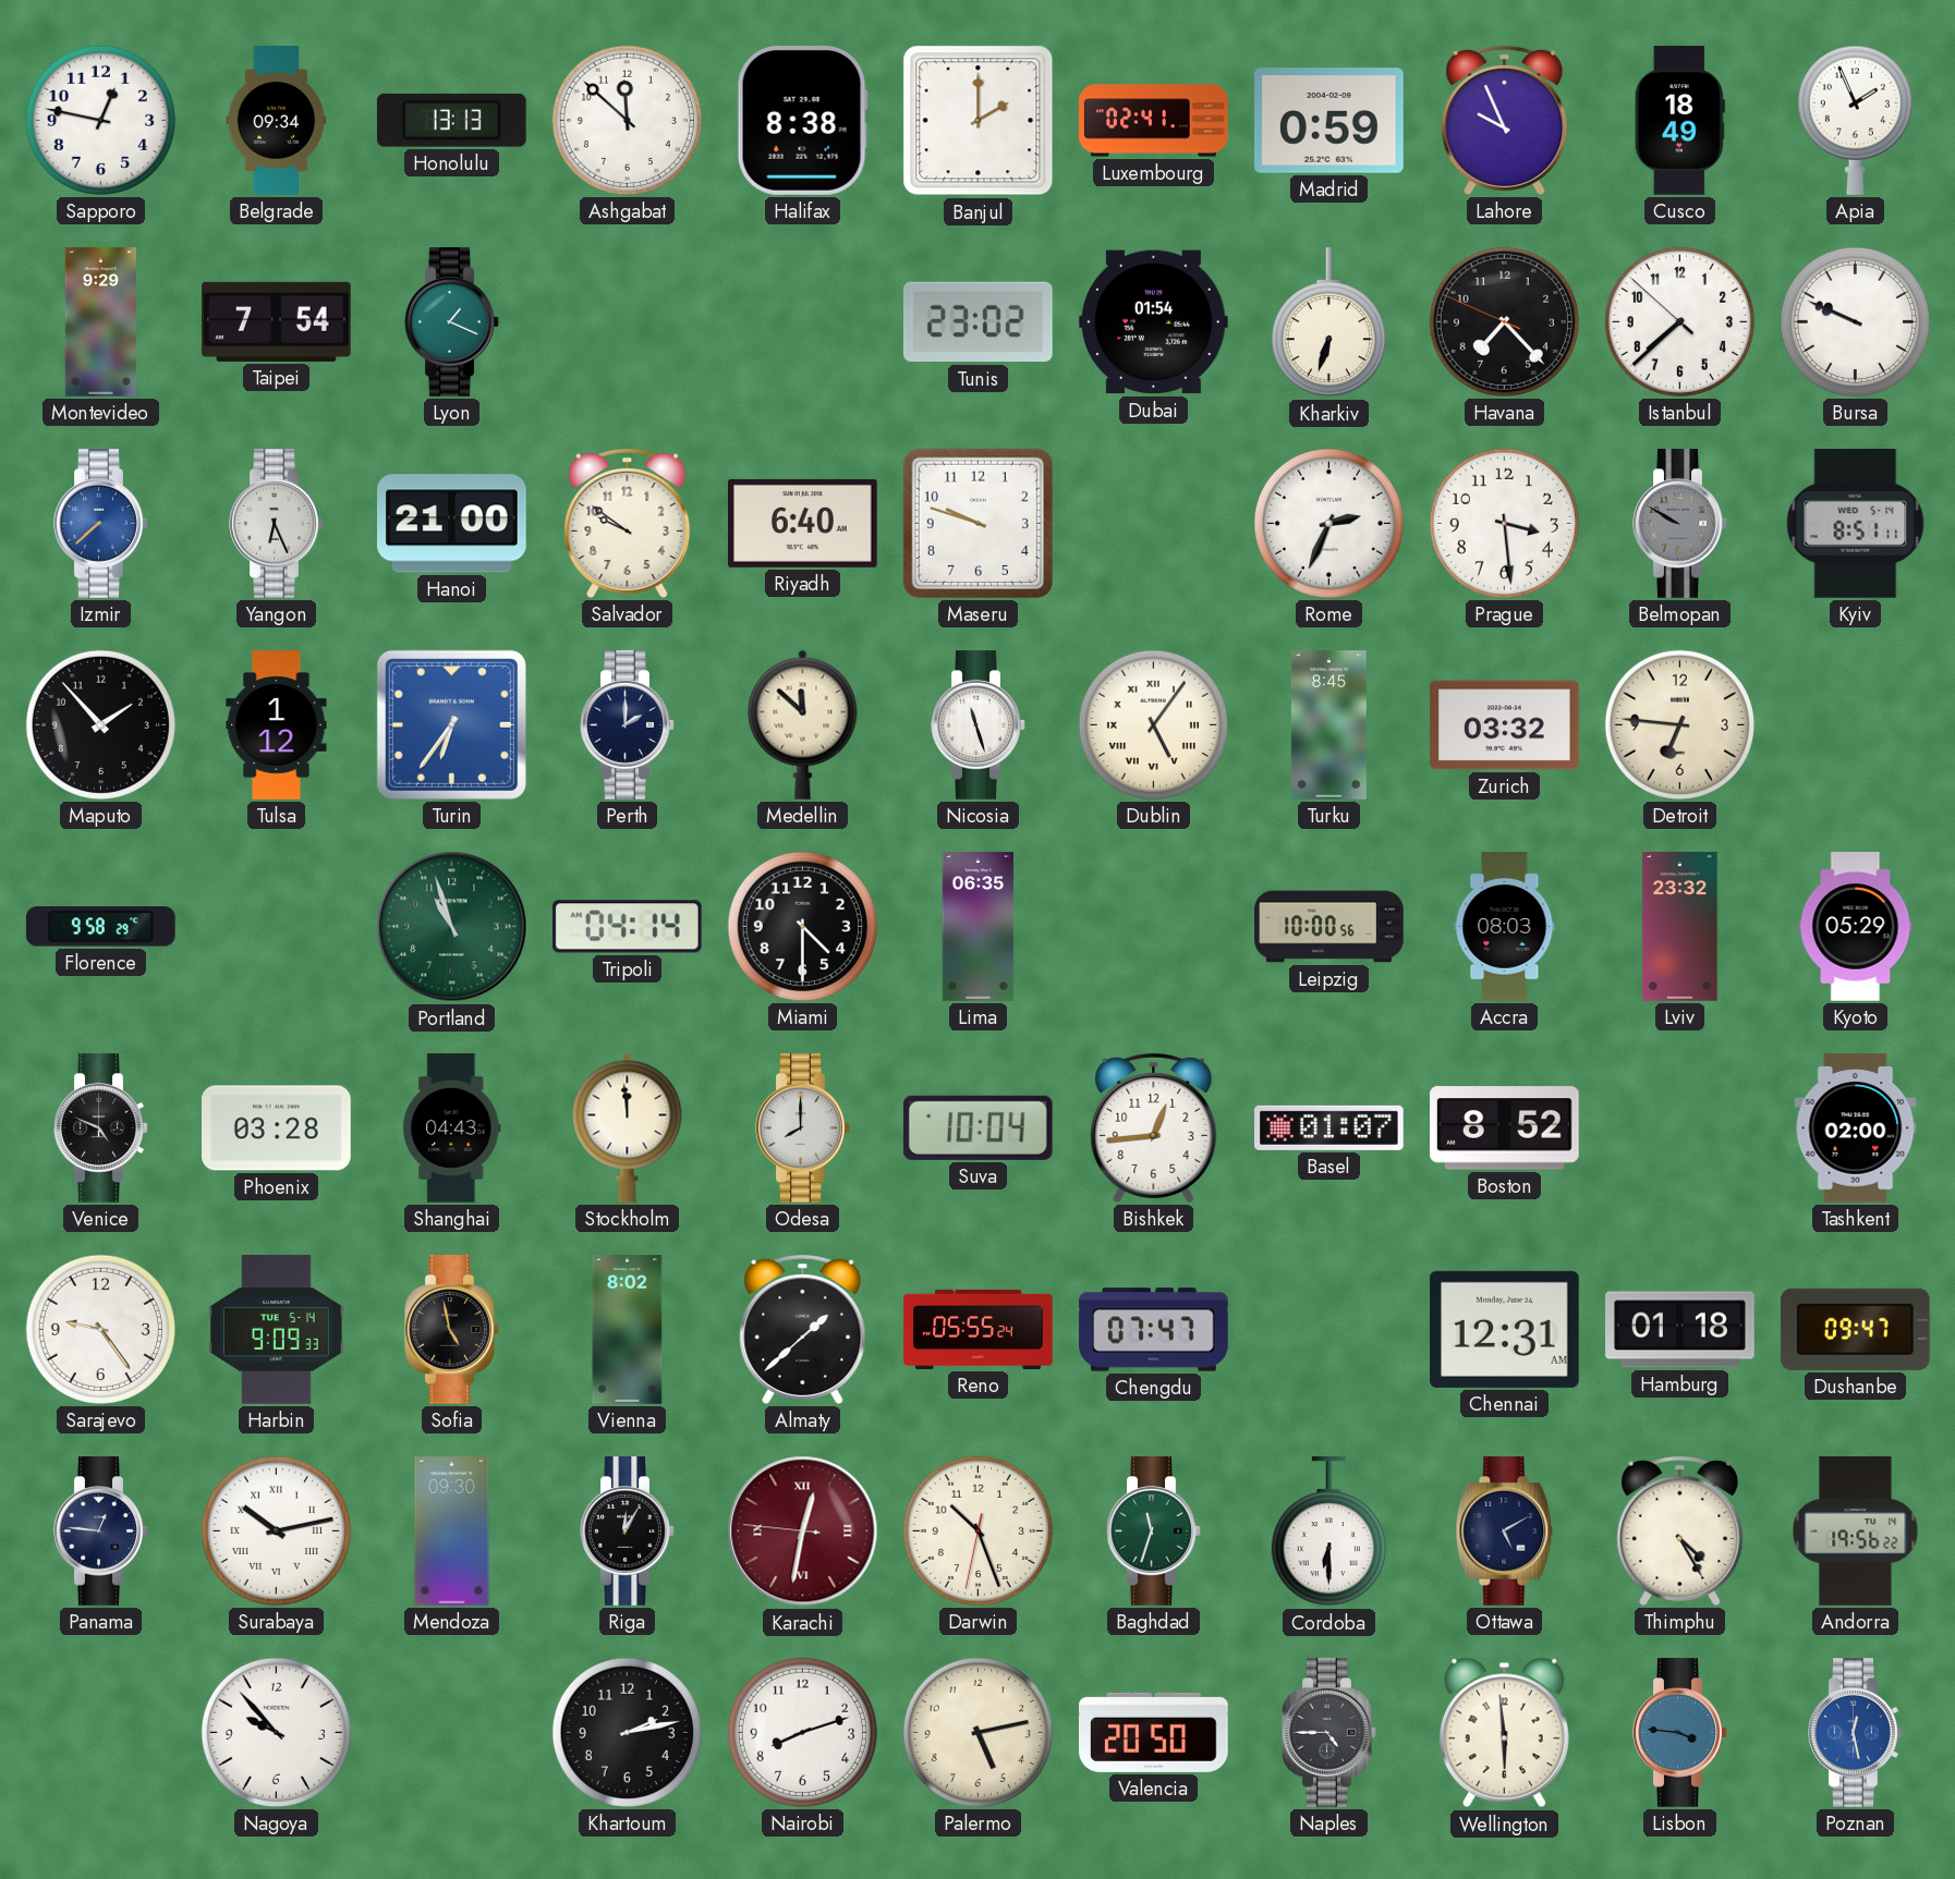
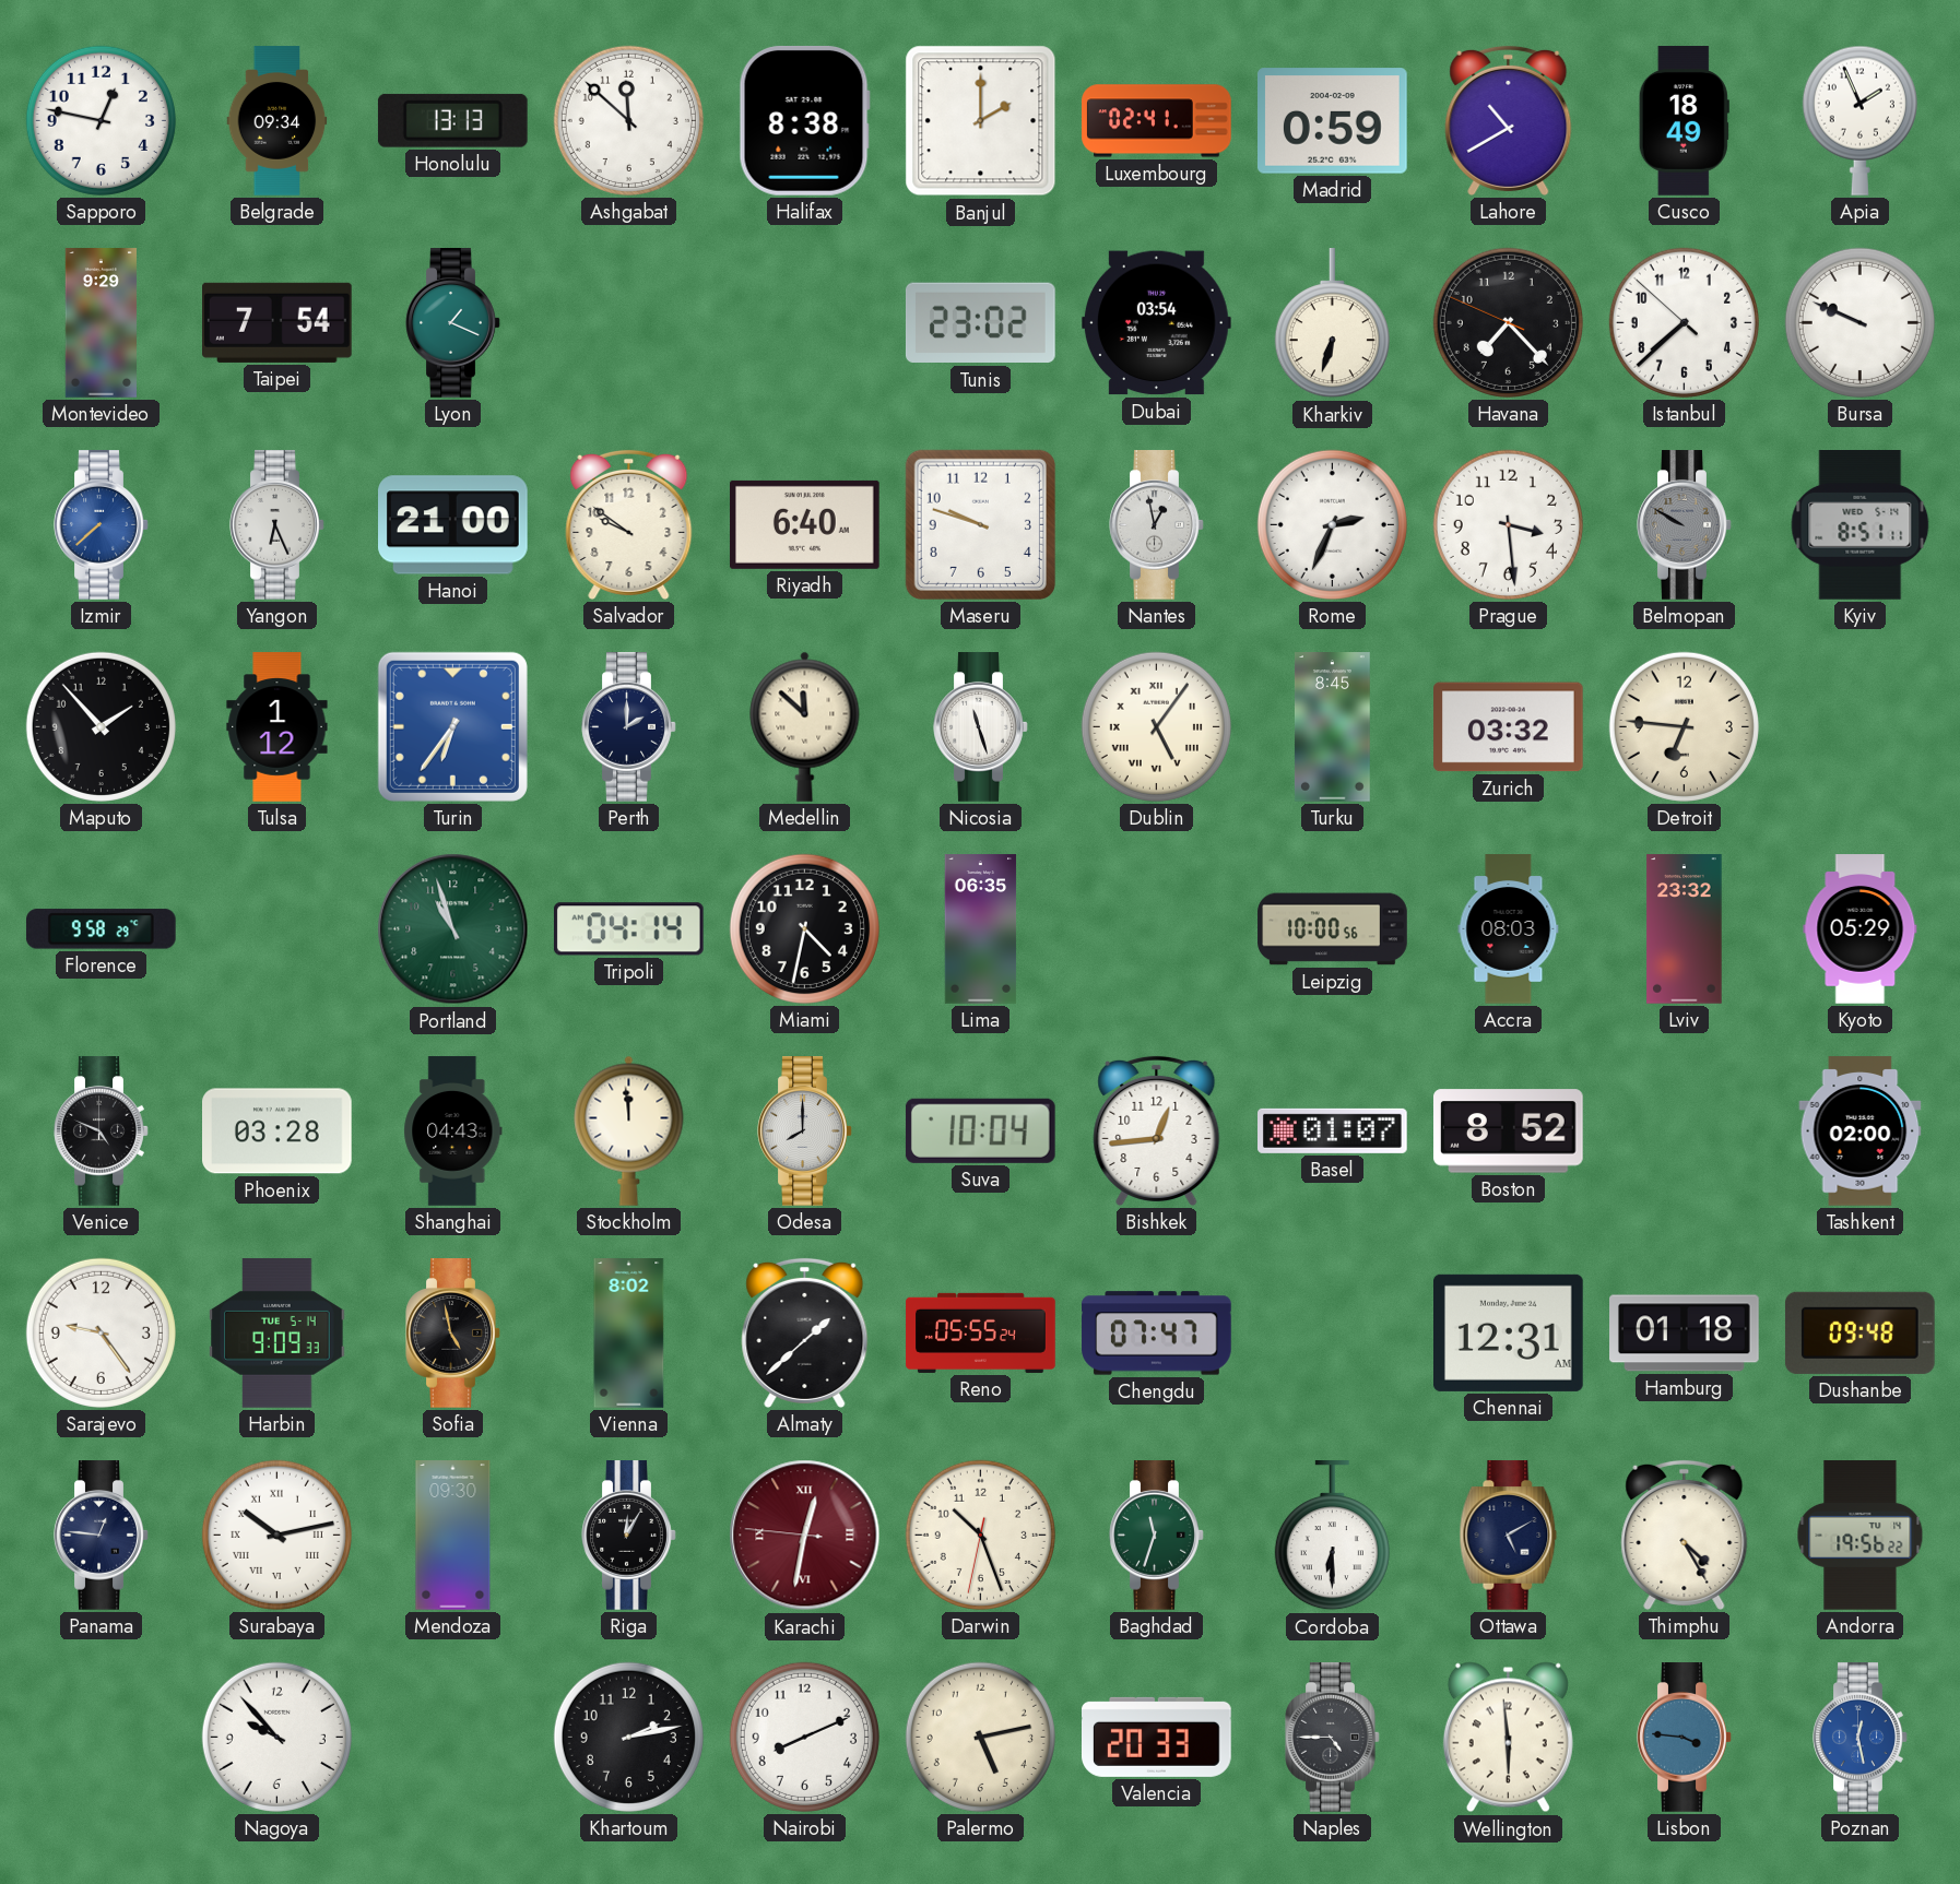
Lahore: 9:56 -> 10:40
Dubai: 01:54 -> 03:54
Nantes: none -> 12:58
Miami: 4:30 -> 4:32
Dushanbe: 09:47 -> 09:48
Nairobi: 8:12 -> 8:11
Valencia: 20:50 -> 20:33
